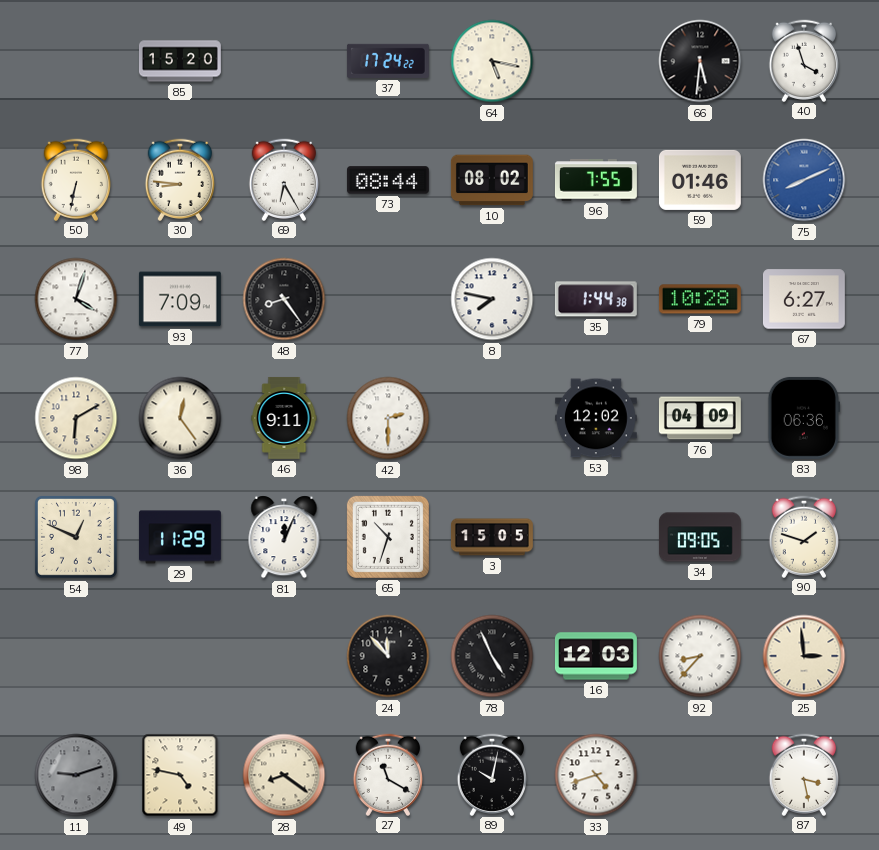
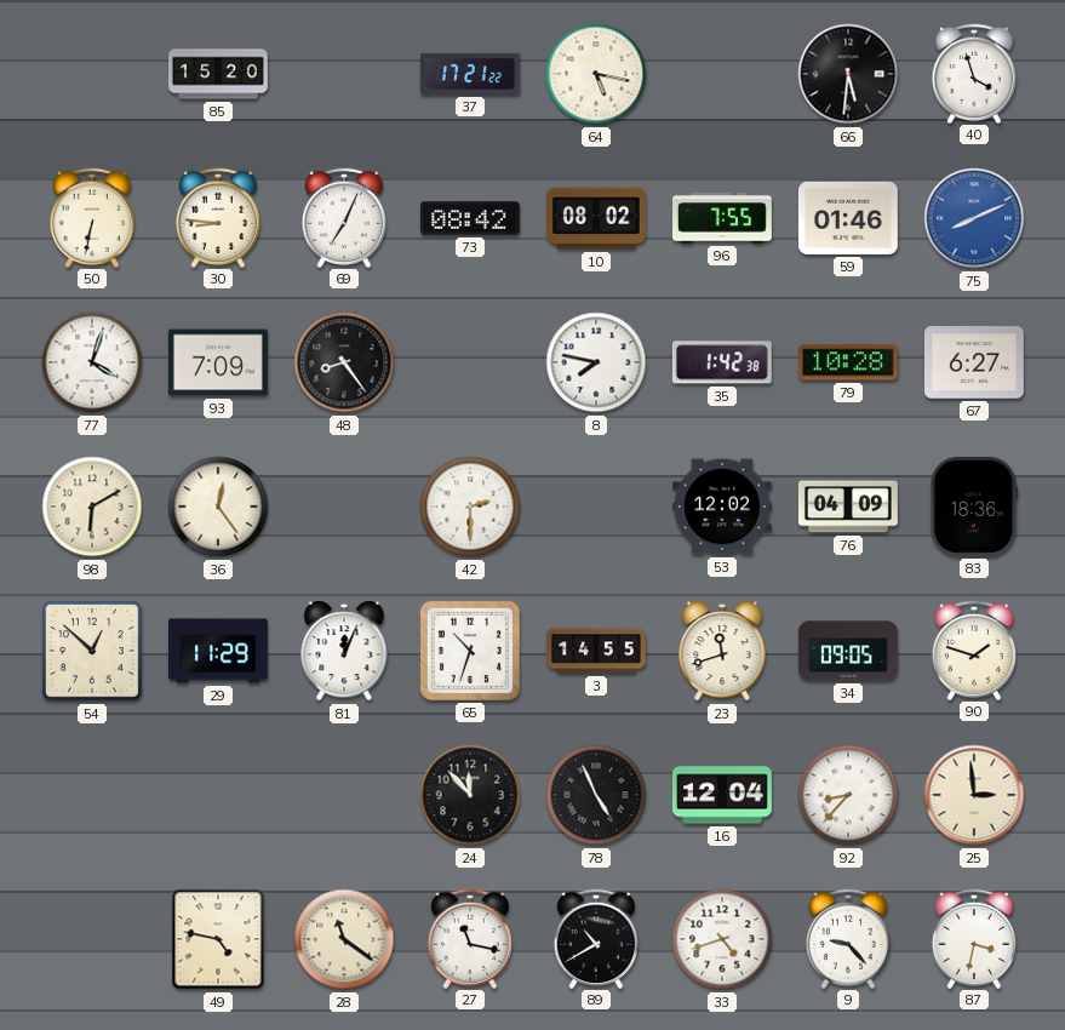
37: 17:24 -> 17:21
69: 6:25 -> 7:04
73: 08:44 -> 08:42
35: 1:44 -> 1:42
46: 9:11 -> none
83: 06:36 -> 18:36
54: 12:49 -> 12:52
3: 15:05 -> 14:55
23: none -> 11:42
16: 12:03 -> 12:04
11: 9:12 -> none
28: 8:21 -> 11:21
27: 11:20 -> 11:17
89: 10:02 -> 10:40
9: none -> 9:23
87: 3:28 -> 3:32
